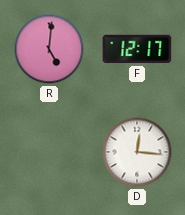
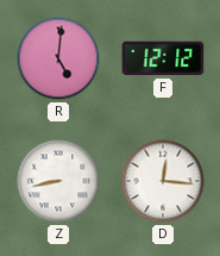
F: 12:17 -> 12:12
Z: none -> 8:43
